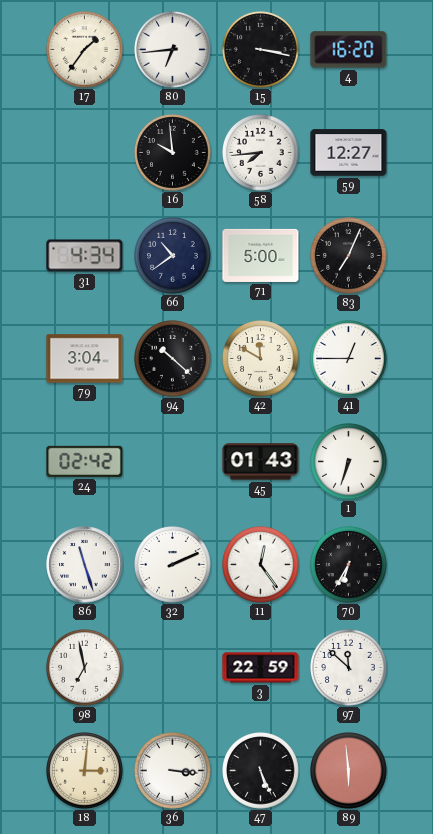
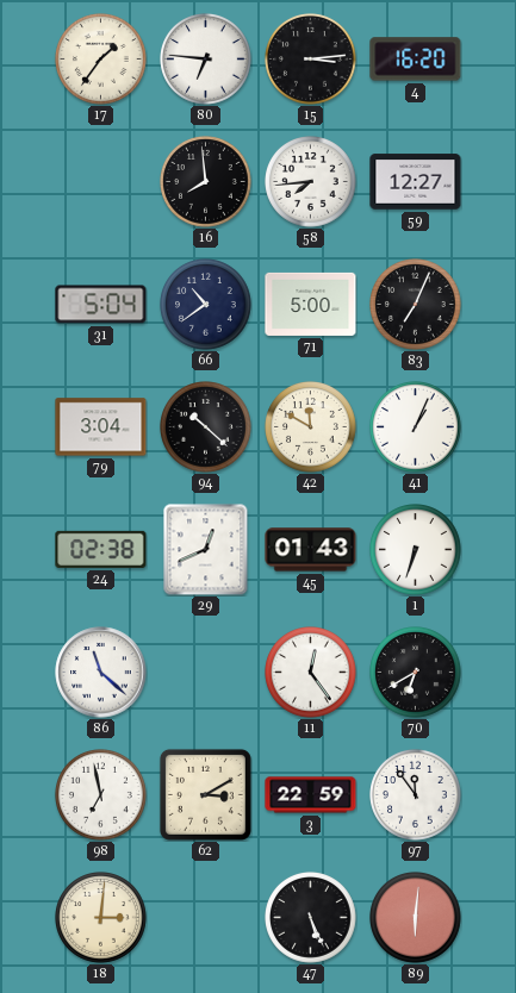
80: 6:44 -> 6:46
15: 3:17 -> 3:14
16: 9:59 -> 7:59
31: 4:34 -> 5:04
41: 12:45 -> 1:04
24: 02:42 -> 02:38
29: none -> 12:41
86: 11:27 -> 11:22
32: 2:11 -> none
70: 6:35 -> 6:40
62: none -> 3:10
97: 11:52 -> 11:54
36: 3:16 -> none
89: 5:59 -> 6:01
